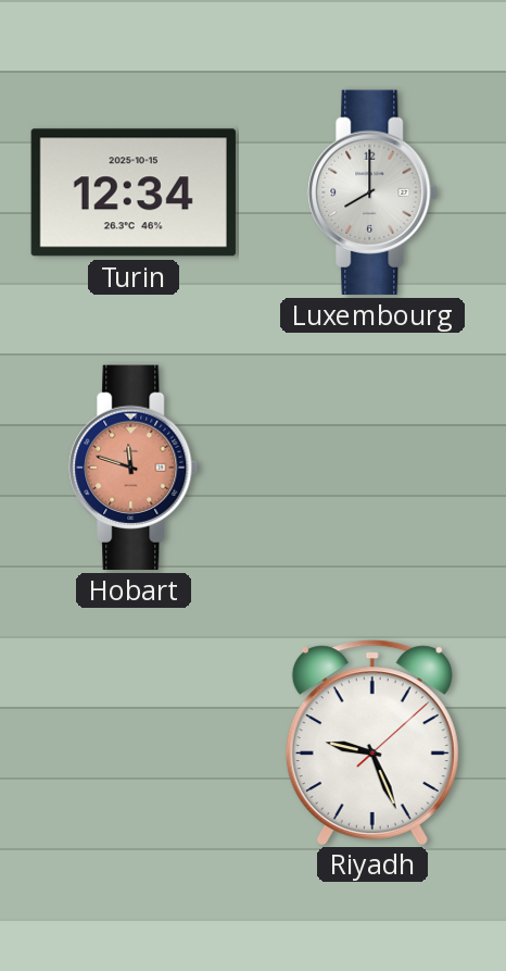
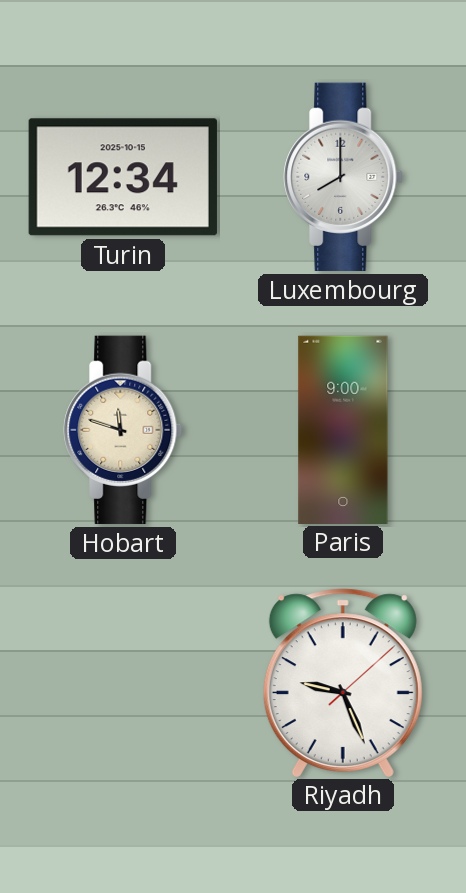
Hobart dial: salmon -> cream
Paris: none -> 9:00
